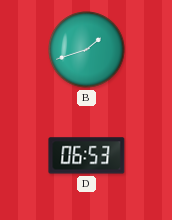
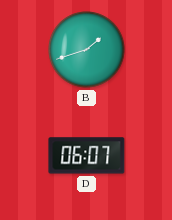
D: 06:53 -> 06:07
